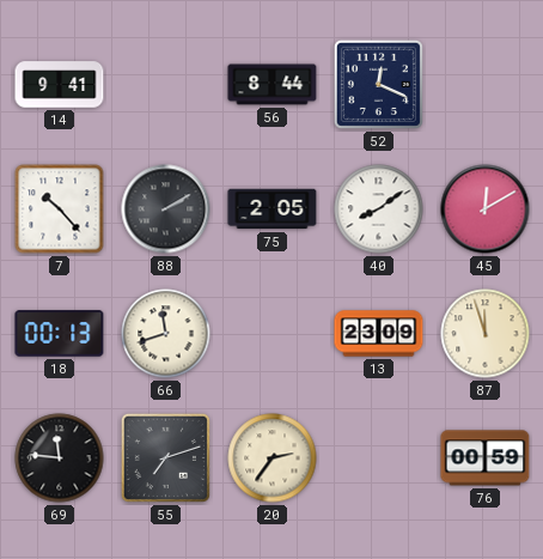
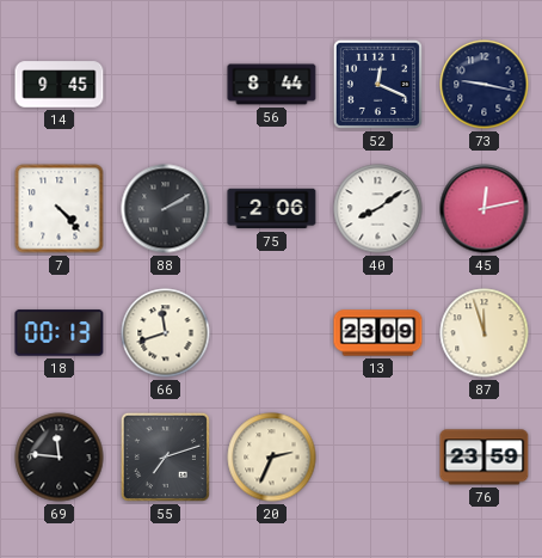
14: 9:41 -> 9:45
73: none -> 9:17
7: 10:23 -> 4:23
75: 2:05 -> 2:06
45: 12:10 -> 12:13
20: 2:36 -> 2:34
76: 00:59 -> 23:59
